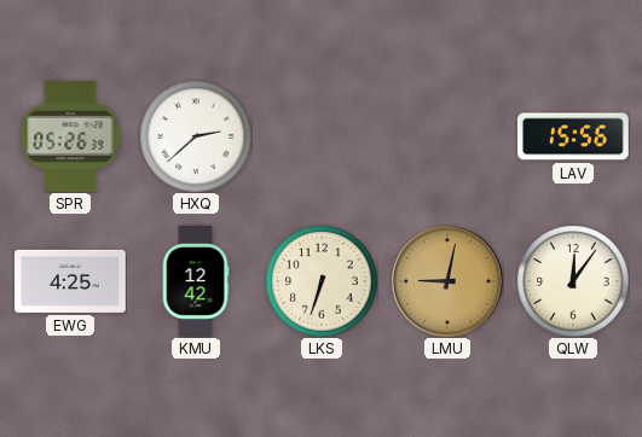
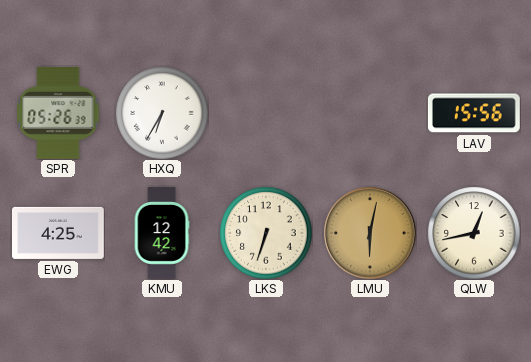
HXQ: 2:38 -> 6:35
LMU: 9:02 -> 6:02
QLW: 12:06 -> 12:43
